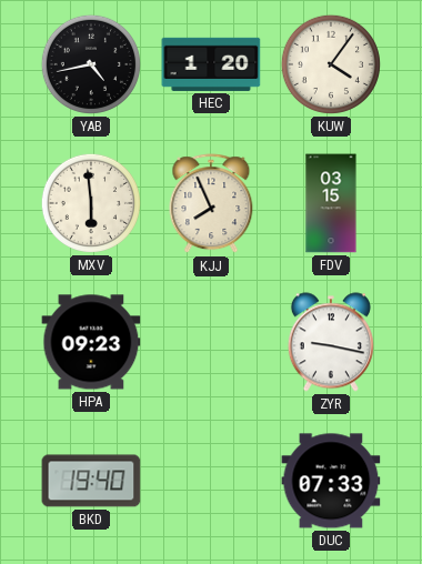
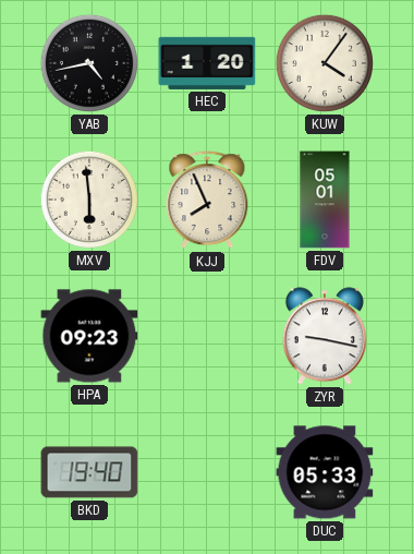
FDV: 03:15 -> 05:01
DUC: 07:33 -> 05:33
